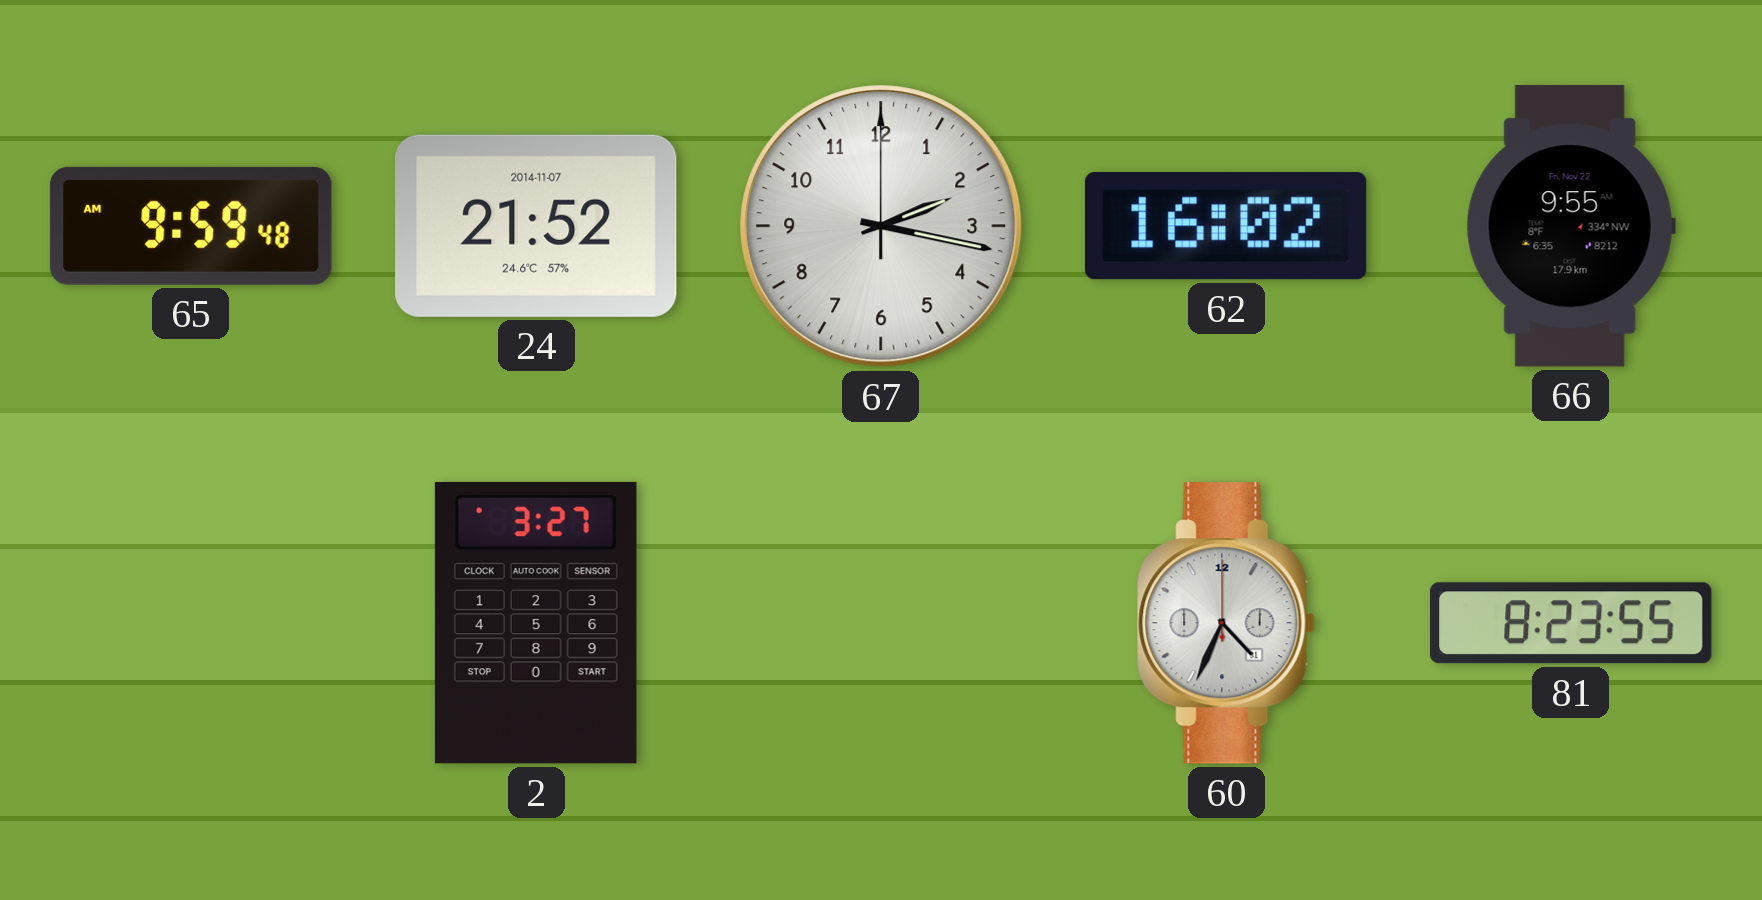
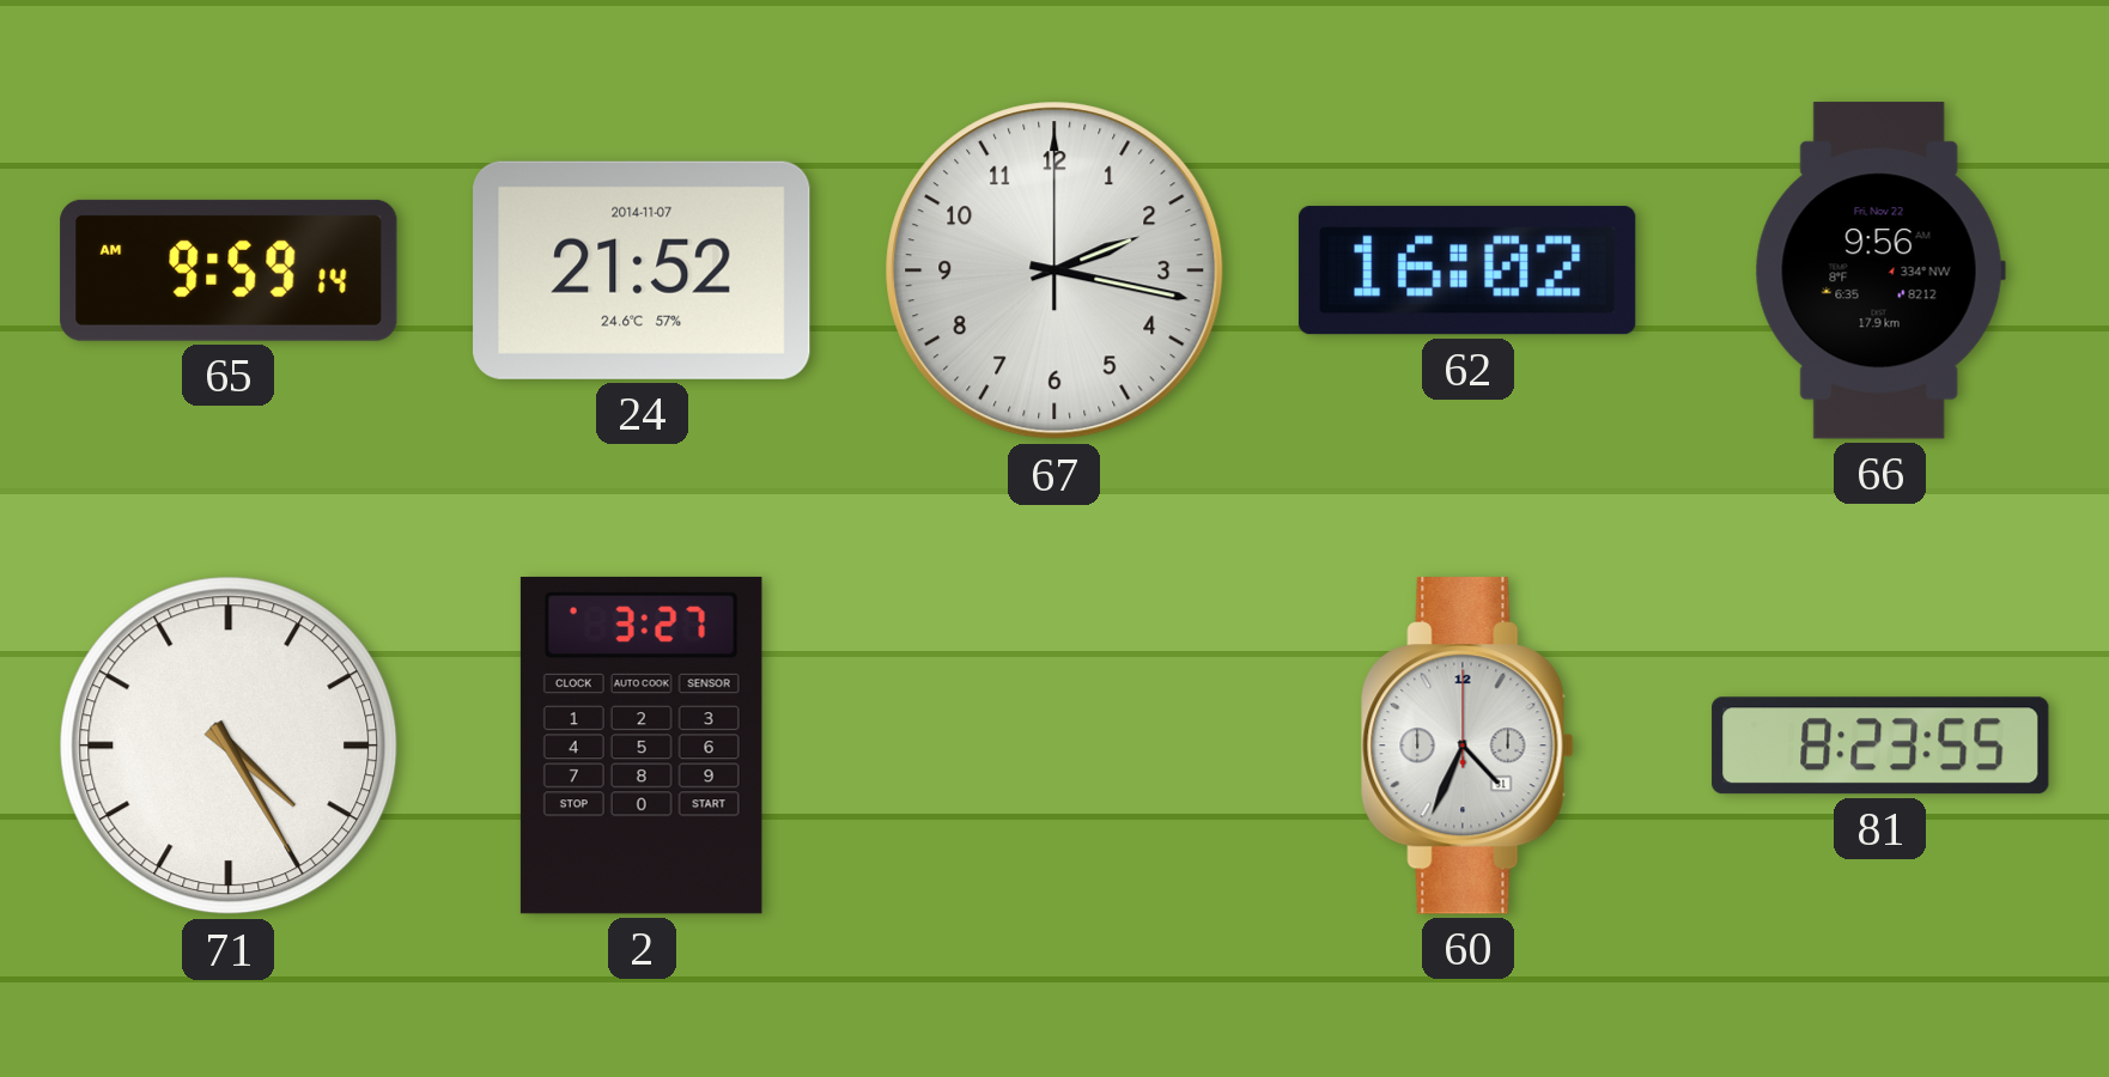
65: 9:59:48 AM -> 9:59:14 AM
66: 9:55 -> 9:56
71: none -> 4:25
